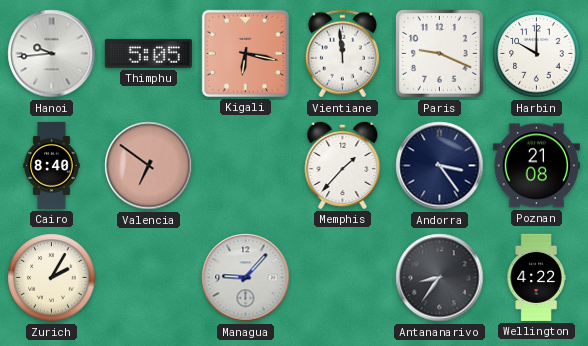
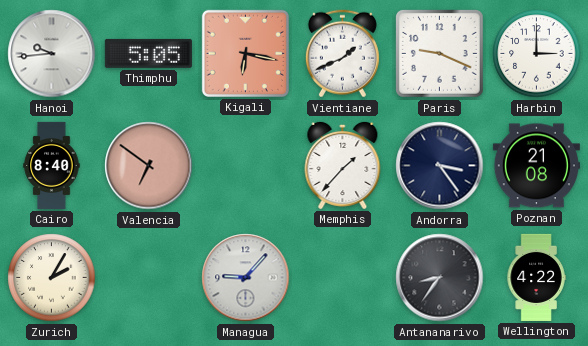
Vientiane: 11:59 -> 1:41
Harbin: 10:00 -> 3:00
